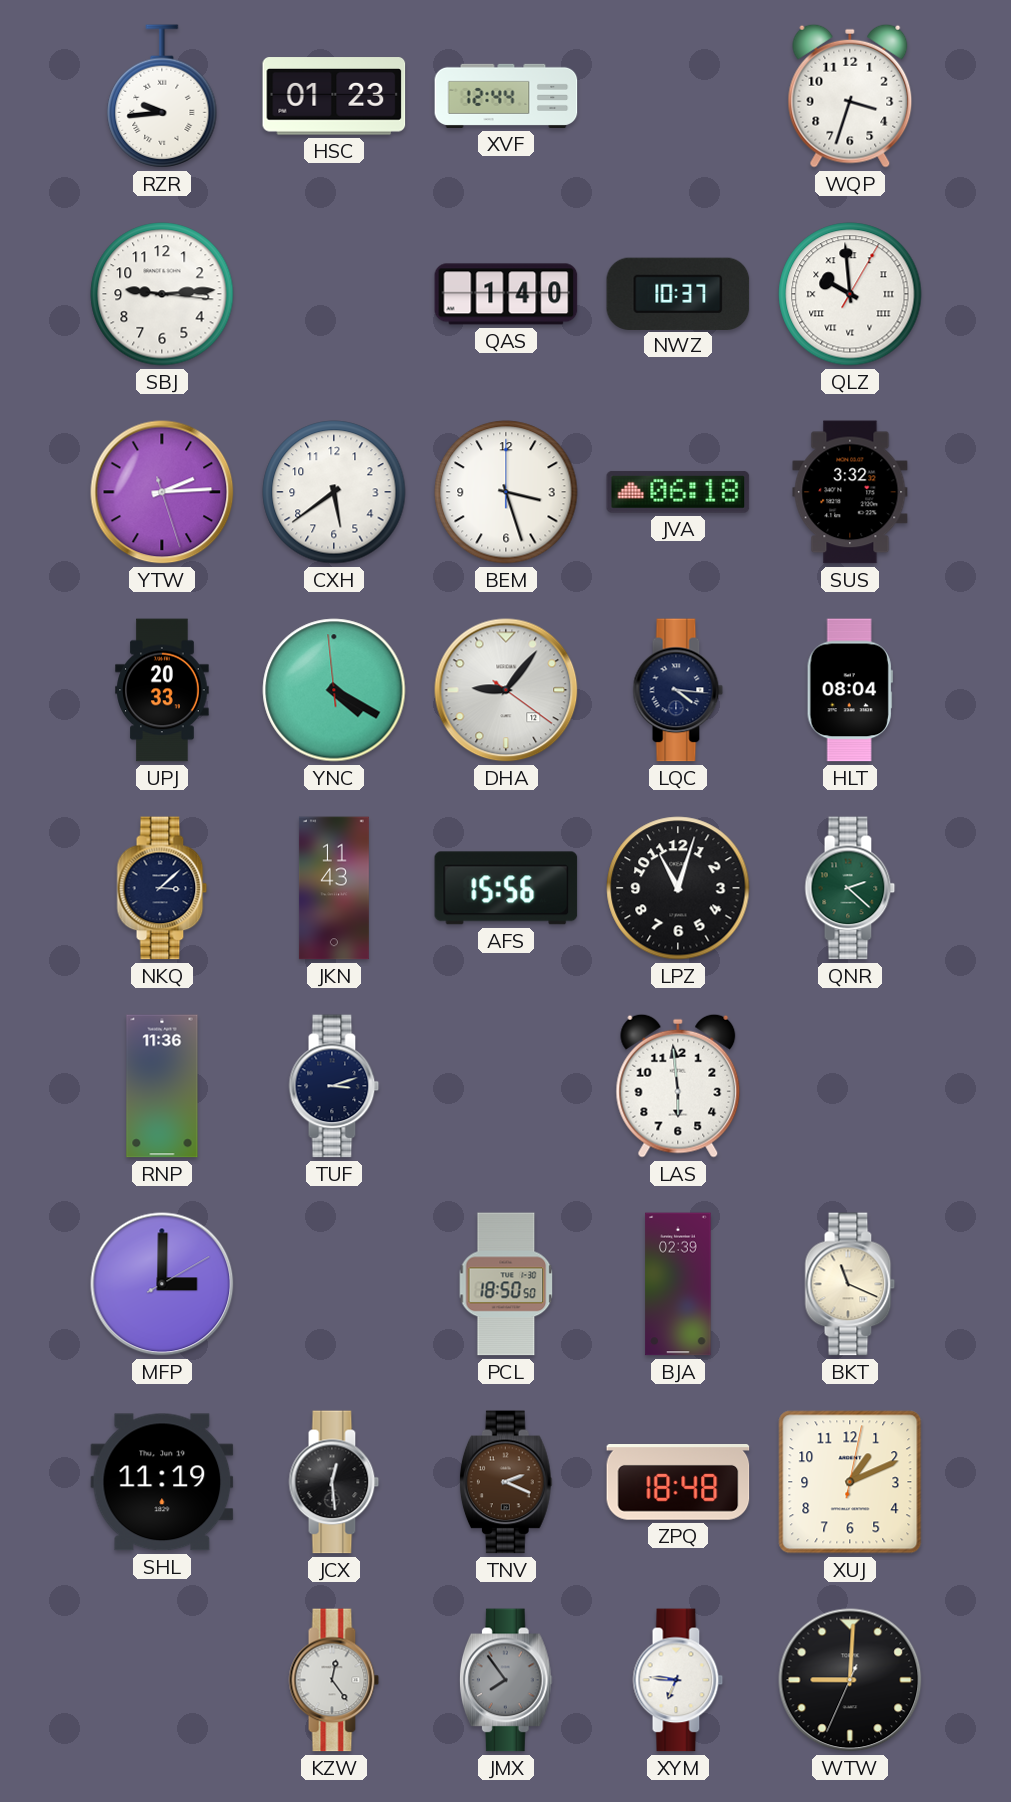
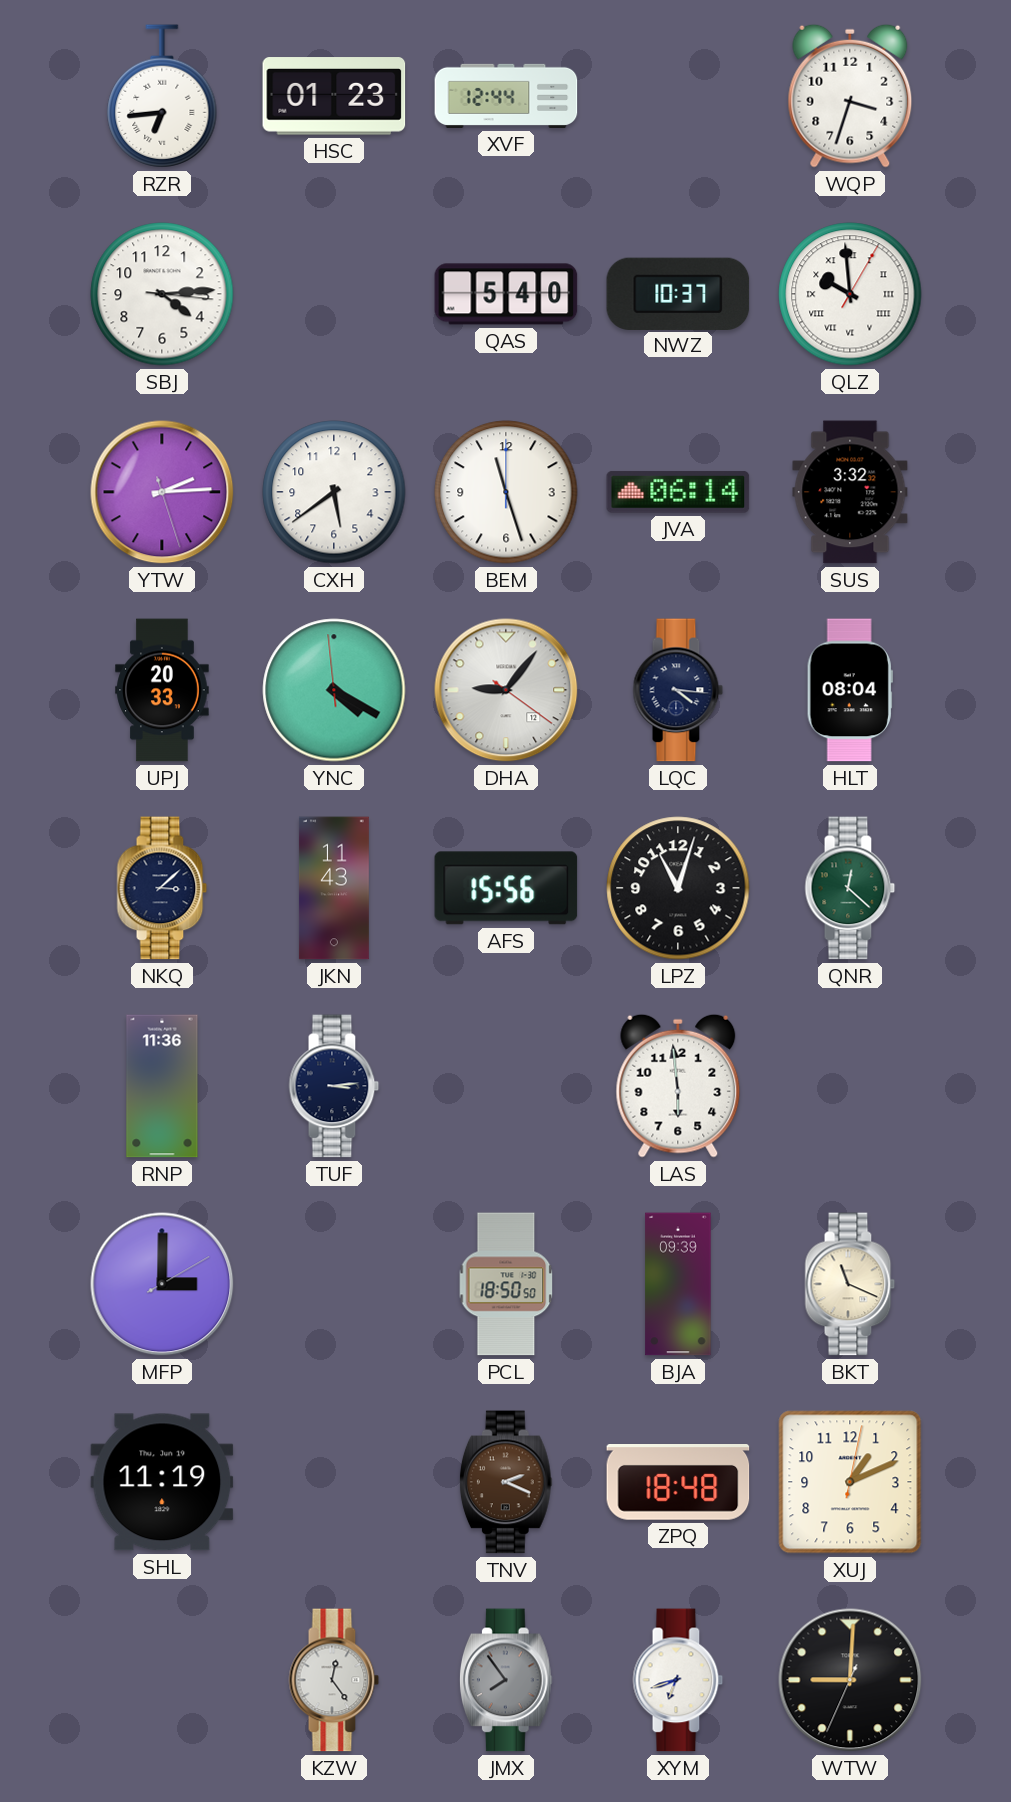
RZR: 9:44 -> 6:44
SBJ: 9:14 -> 4:14
QAS: 1:40 -> 5:40
BEM: 3:27 -> 11:27
JVA: 06:18 -> 06:14
QNR: 2:22 -> 12:22
TUF: 3:12 -> 3:14
BJA: 02:39 -> 09:39
JCX: 12:29 -> none
XYM: 6:46 -> 6:42
